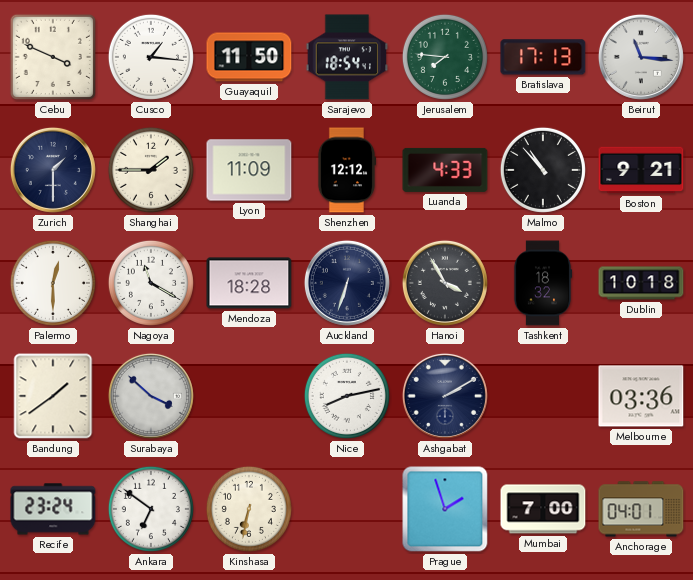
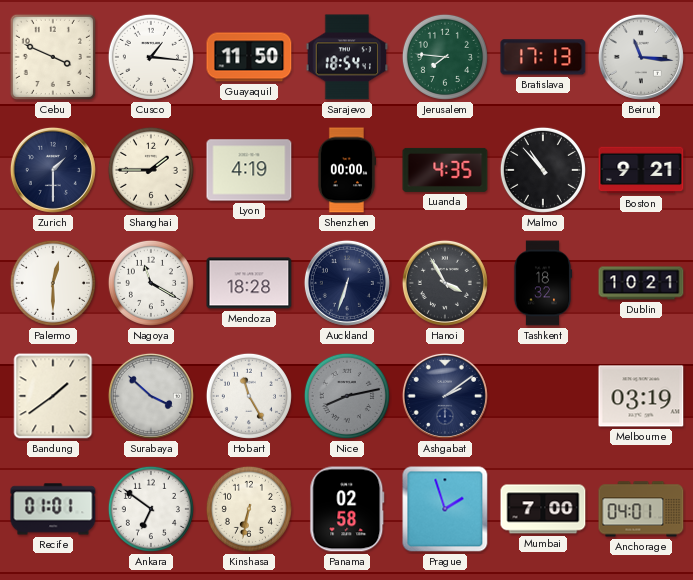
Lyon: 11:09 -> 4:19
Shenzhen: 12:12 -> 00:00
Luanda: 4:33 -> 4:35
Dublin: 10:18 -> 10:21
Hobart: none -> 11:25
Nice dial: white -> grey
Ashgabat: 2:10 -> 2:09
Melbourne: 03:36 -> 03:19
Recife: 23:24 -> 01:01
Panama: none -> 02:58
